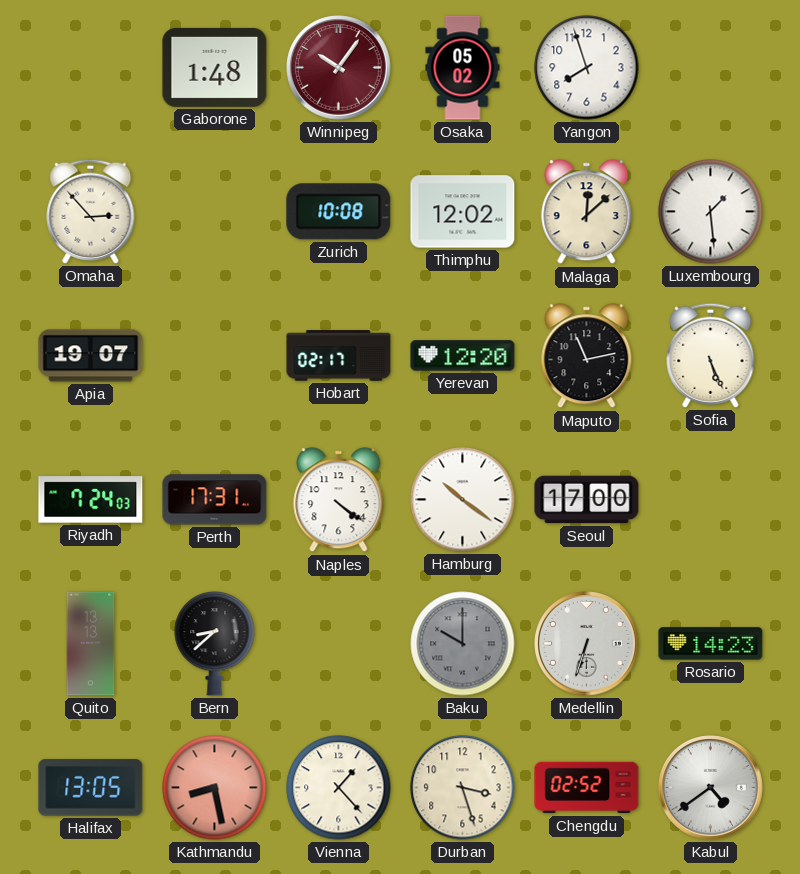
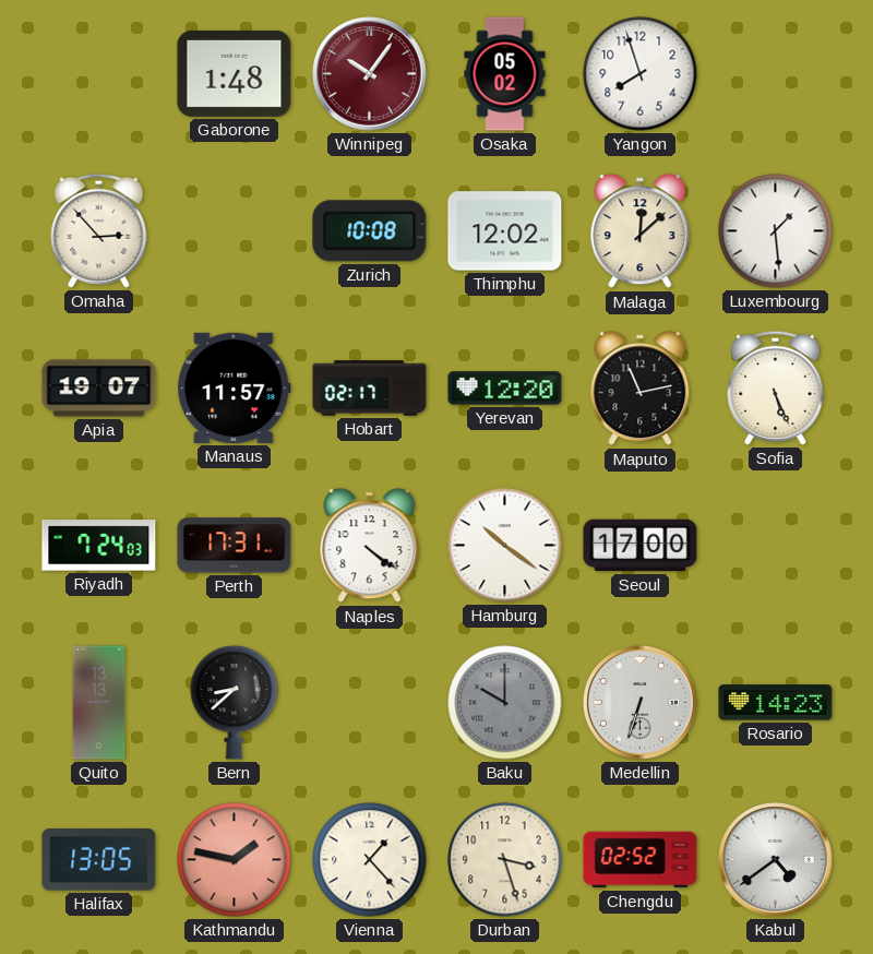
Manaus: none -> 11:57
Kathmandu: 8:28 -> 1:47
